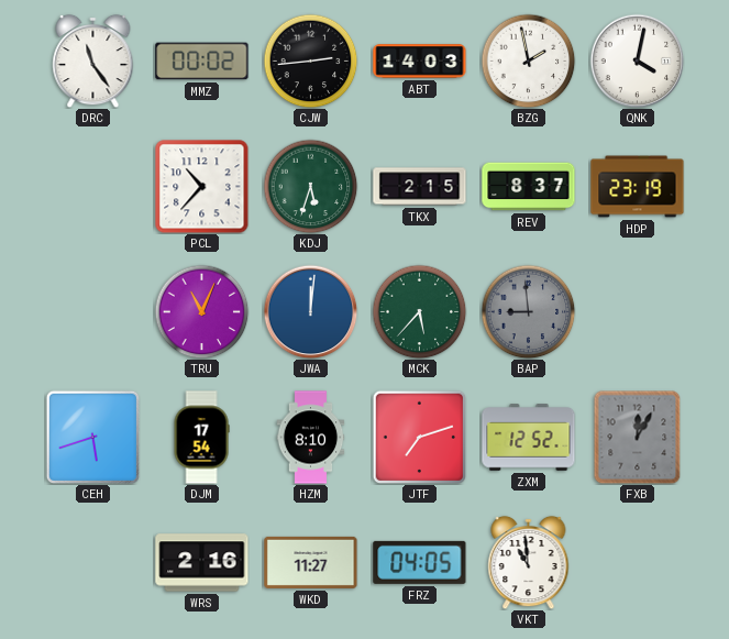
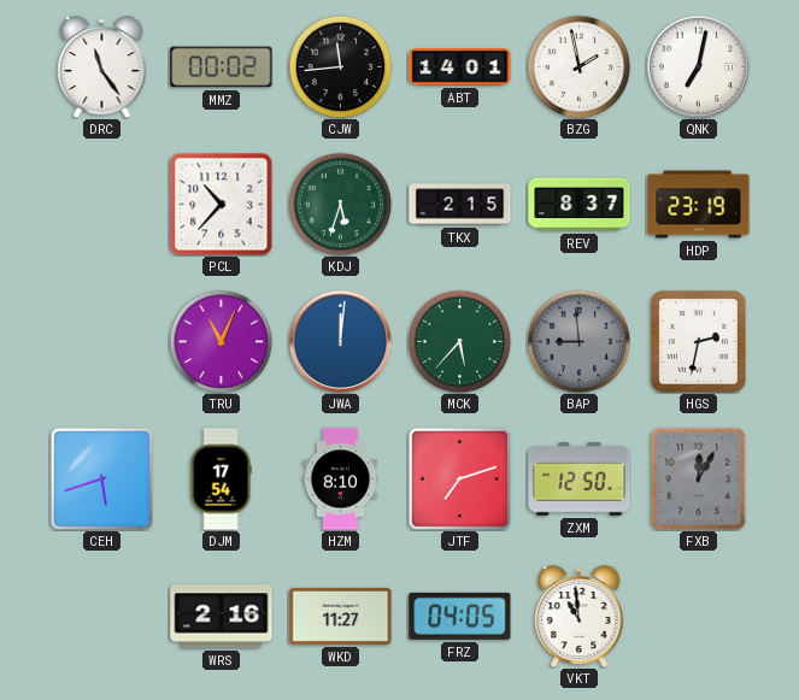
CJW: 2:44 -> 11:44
ABT: 14:03 -> 14:01
QNK: 4:02 -> 7:02
HGS: none -> 2:32
ZXM: 12:52 -> 12:50
